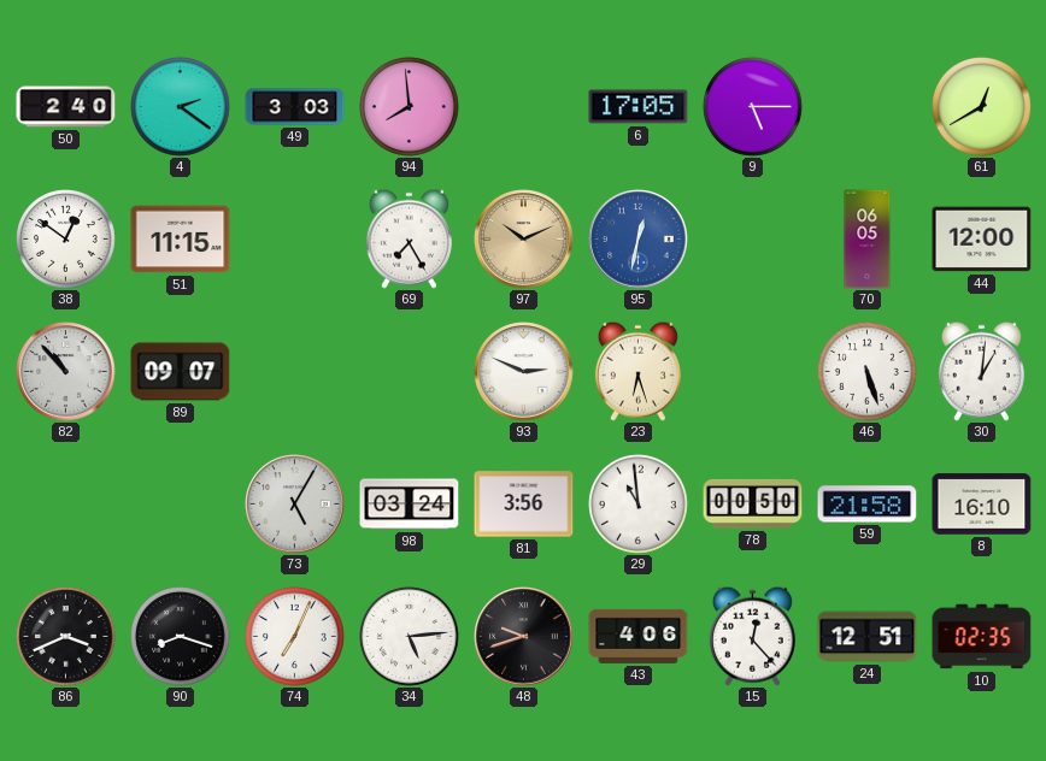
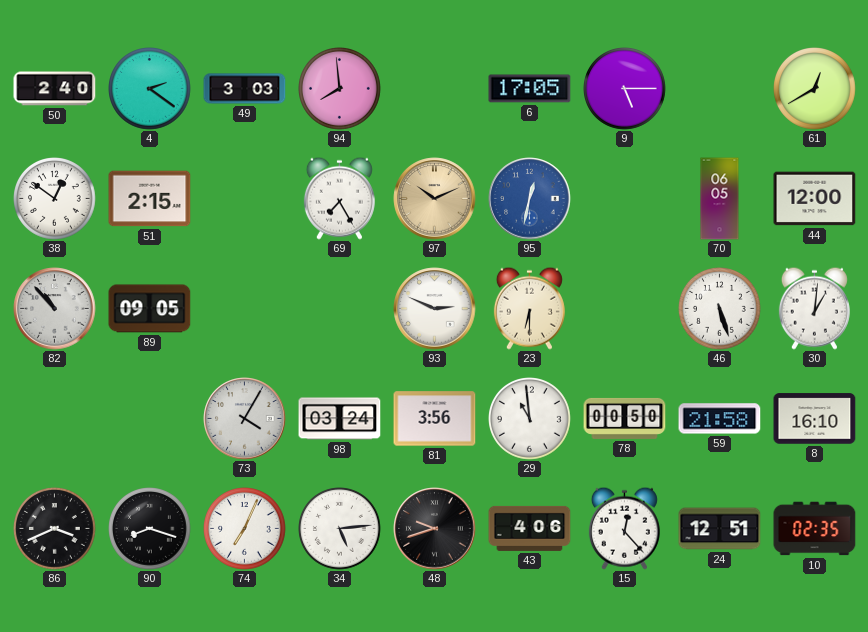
51: 11:15 -> 2:15
89: 09:07 -> 09:05
23: 6:27 -> 6:30
73: 5:05 -> 4:05
